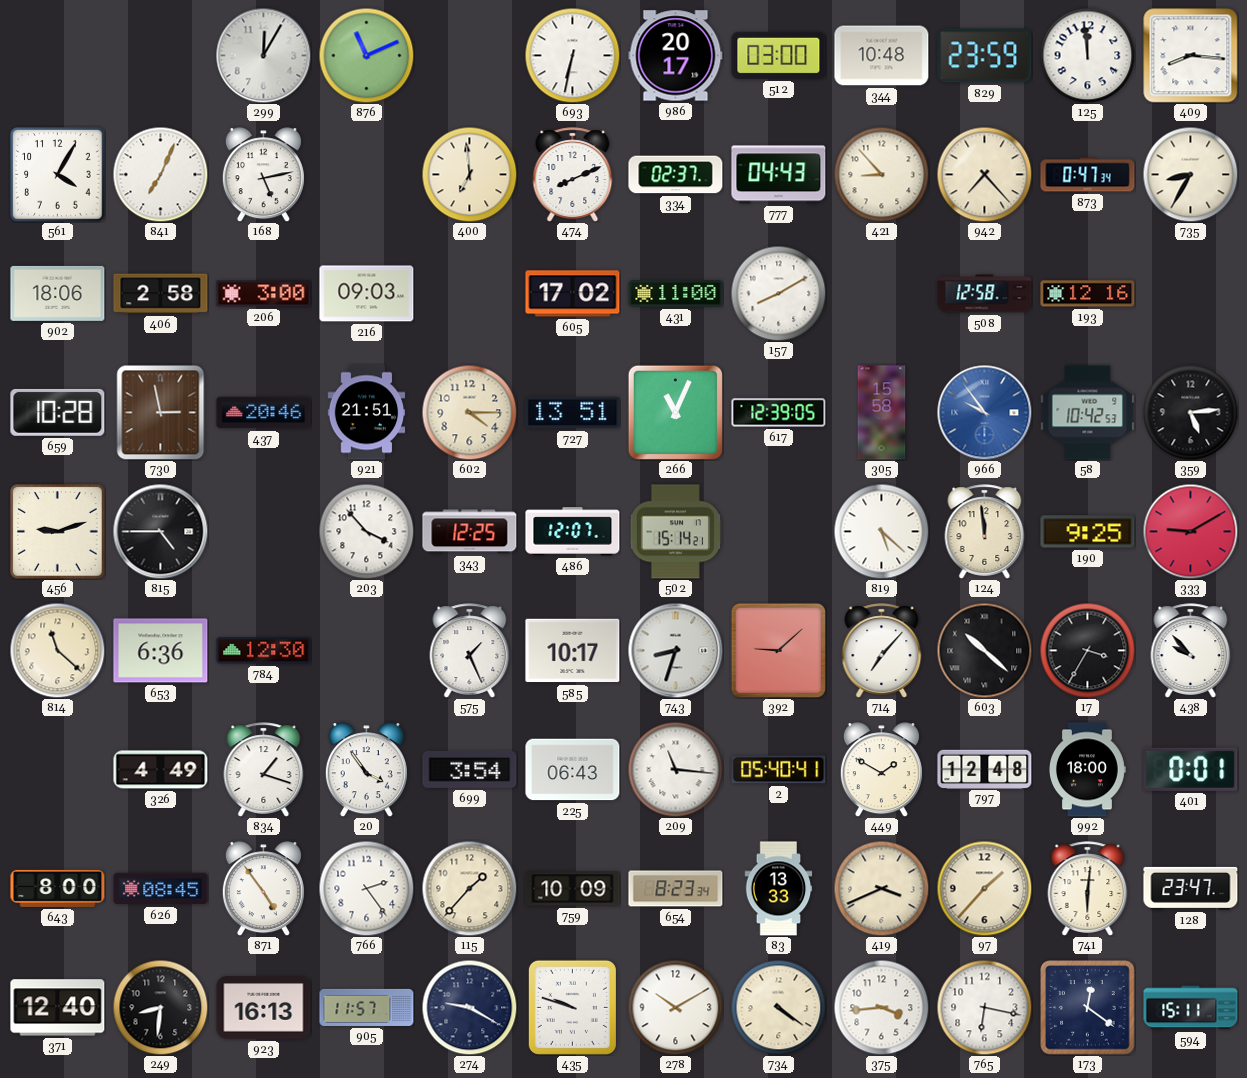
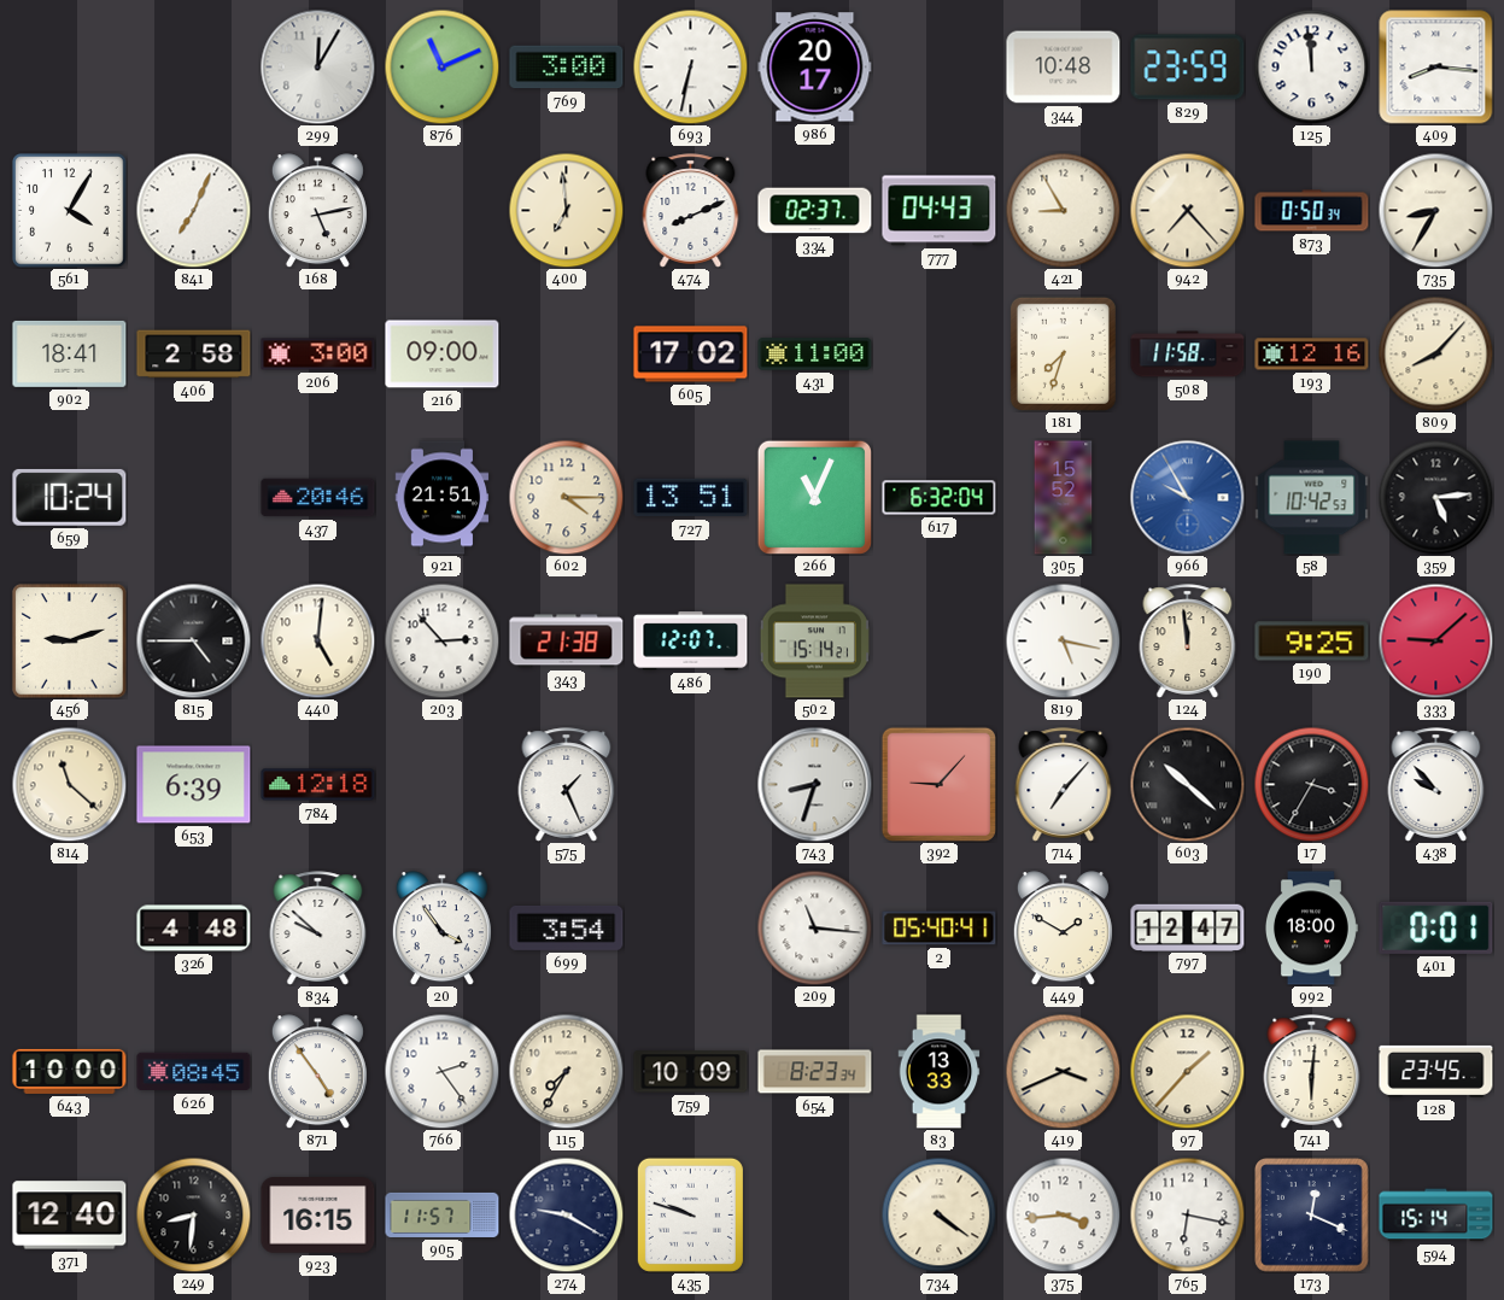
769: none -> 3:00
512: 03:00 -> none
421: 8:53 -> 8:55
873: 0:47 -> 0:50
902: 18:06 -> 18:41
216: 09:03 -> 09:00
157: 8:10 -> none
181: none -> 7:33
508: 12:58 -> 11:58
809: none -> 8:07
659: 10:28 -> 10:24
730: 2:58 -> none
617: 12:39 -> 6:32
305: 15:58 -> 15:52
966: 9:54 -> 9:55
440: none -> 5:01
203: 3:53 -> 2:53
343: 12:25 -> 21:38
819: 5:22 -> 5:17
333: 9:10 -> 9:08
653: 6:36 -> 6:39
784: 12:30 -> 12:18
585: 10:17 -> none
392: 9:08 -> 9:07
326: 4:49 -> 4:48
834: 1:18 -> 9:52
225: 06:43 -> none
797: 12:48 -> 12:47
643: 8:00 -> 10:00
115: 1:37 -> 7:35
128: 23:47 -> 23:45
923: 16:13 -> 16:15
278: 10:10 -> none
173: 12:21 -> 12:19
594: 15:11 -> 15:14
